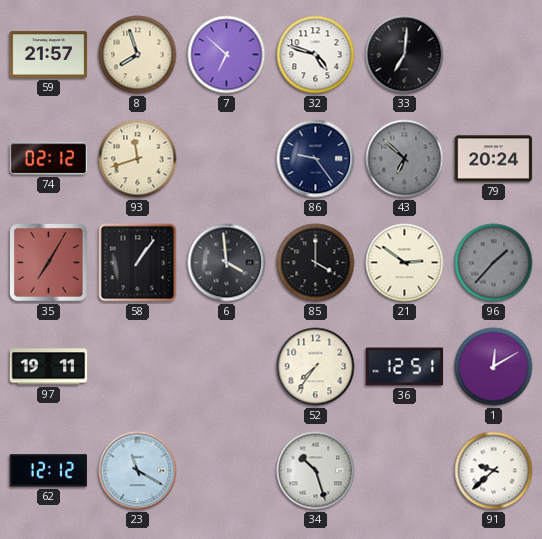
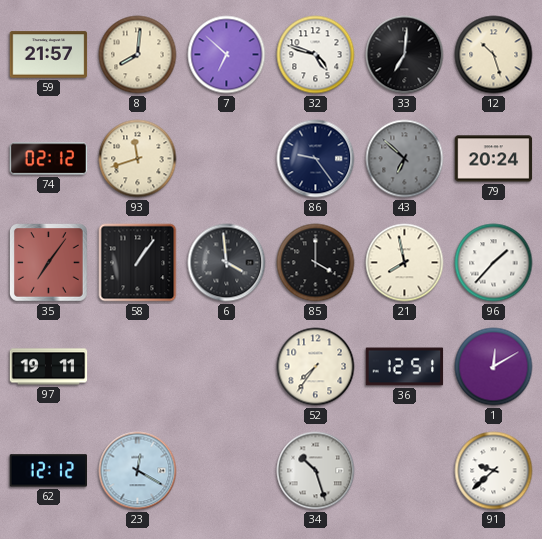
8: 7:57 -> 8:01
12: none -> 10:27
35: 7:05 -> 7:06
21: 2:51 -> 7:58
96 dial: grey -> white
23: 11:20 -> 12:20
